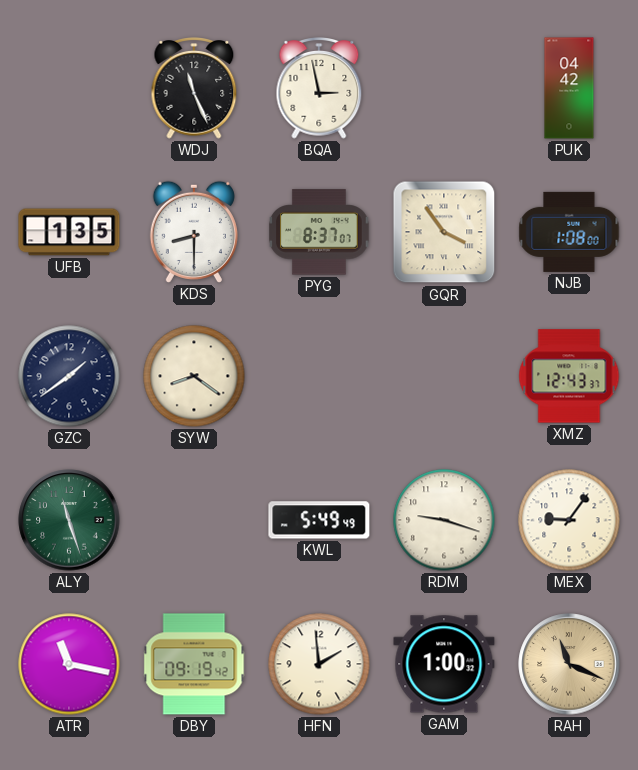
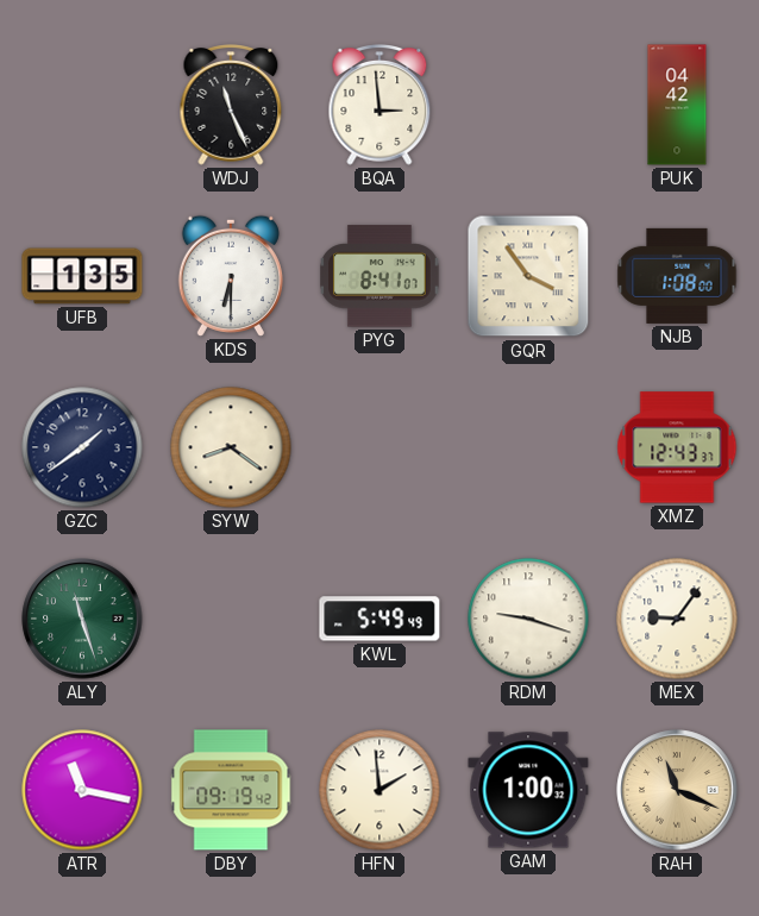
BQA: 2:58 -> 2:59
KDS: 8:30 -> 6:30
PYG: 8:37 -> 8:41
